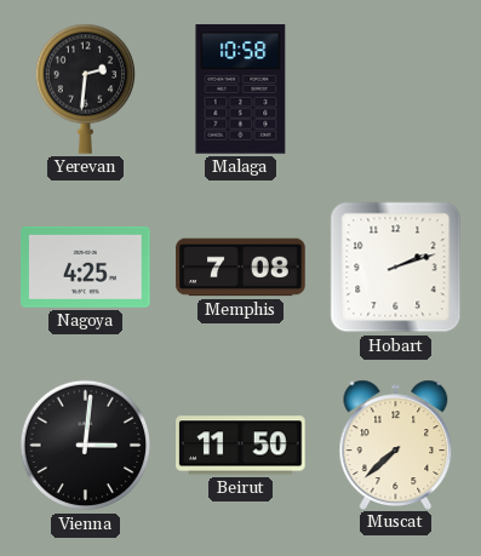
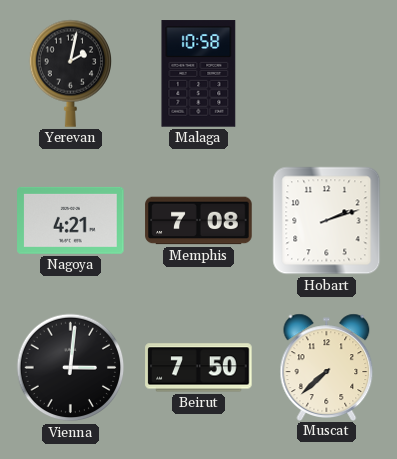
Yerevan: 2:31 -> 2:02
Nagoya: 4:25 -> 4:21
Beirut: 11:50 -> 7:50
